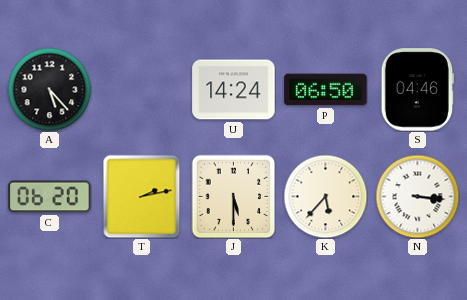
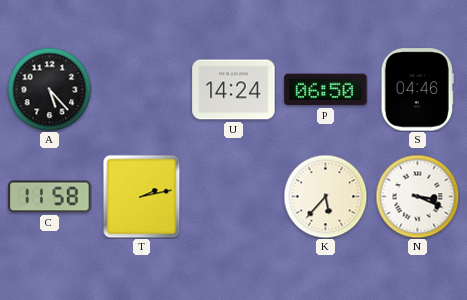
C: 06:20 -> 11:58
J: 5:30 -> none
N: 3:16 -> 3:19
